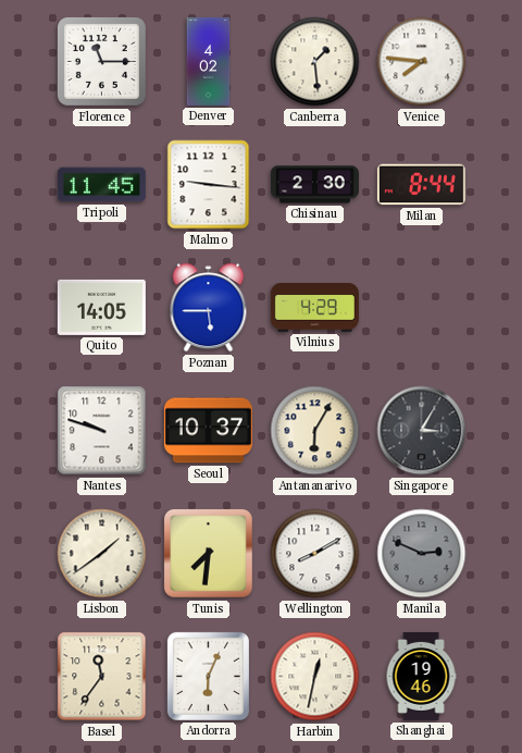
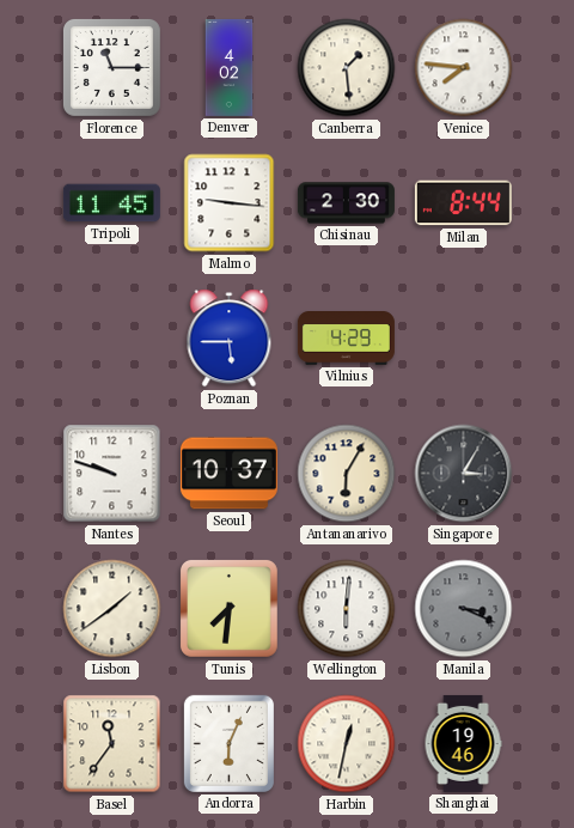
Quito: 14:05 -> none
Wellington: 8:10 -> 6:01
Manila: 2:49 -> 3:19
